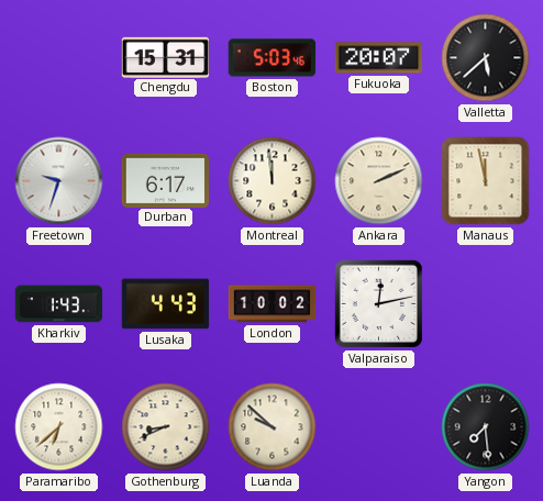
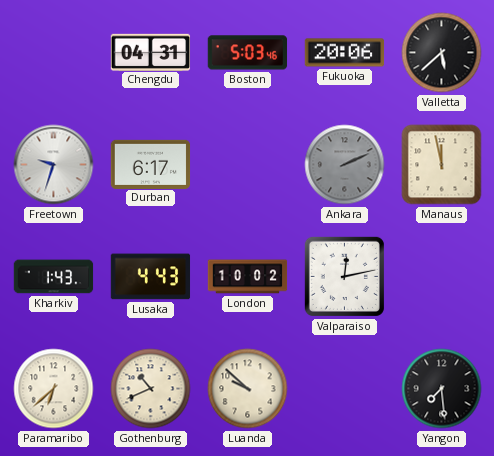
Chengdu: 15:31 -> 04:31
Fukuoka: 20:07 -> 20:06
Montreal: 11:59 -> none
Ankara dial: cream -> grey
Gothenburg: 8:41 -> 10:41
